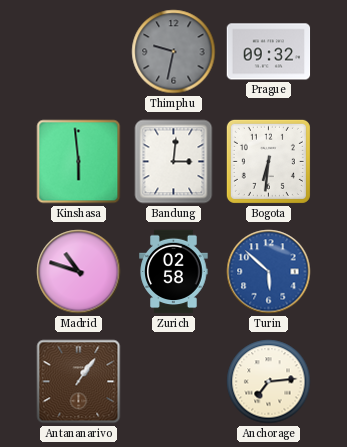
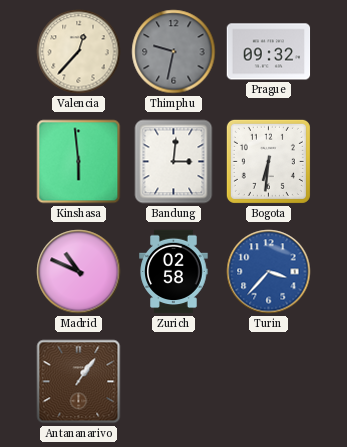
Valencia: none -> 12:37
Madrid: 10:48 -> 10:49
Turin: 5:52 -> 3:37
Anchorage: 7:14 -> none
